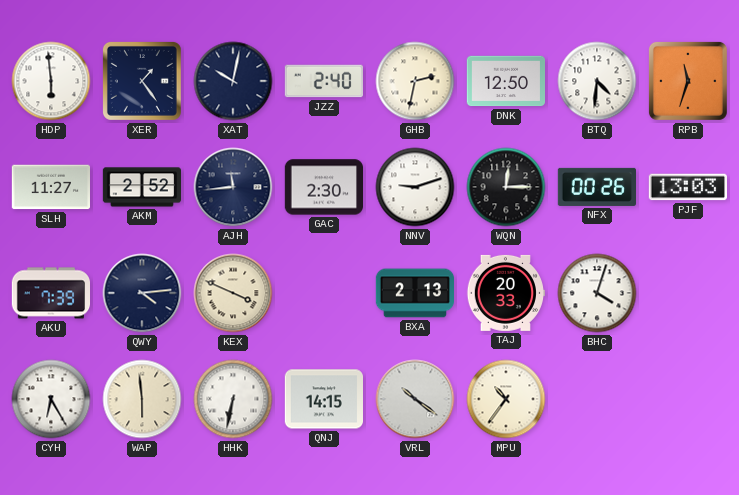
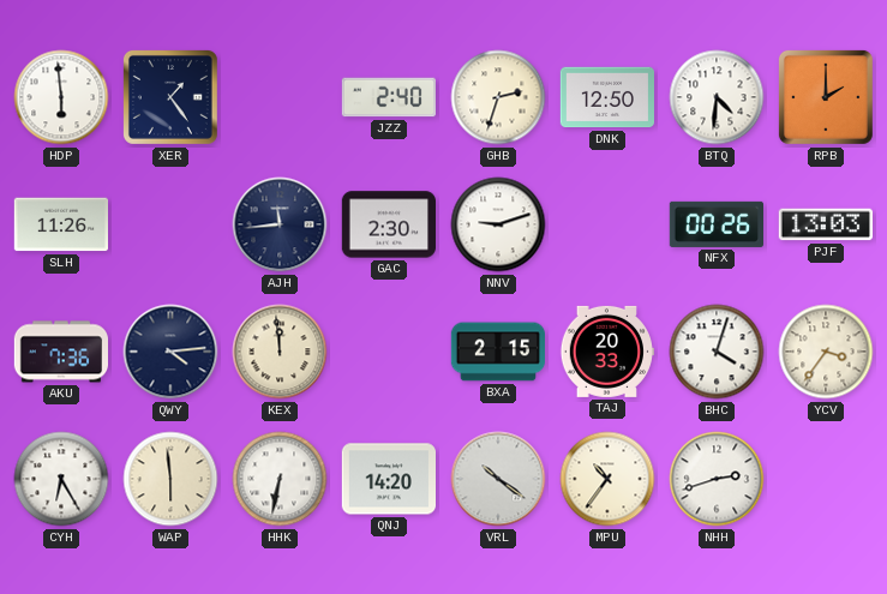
XAT: 10:02 -> none
GHB: 2:32 -> 2:33
RPB: 11:33 -> 2:00
SLH: 11:27 -> 11:26
AKM: 2:52 -> none
WQN: 12:15 -> none
AKU: 7:39 -> 7:36
KEX: 3:49 -> 11:59
BXA: 2:13 -> 2:15
YCV: none -> 3:36
QNJ: 14:15 -> 14:20
NHH: none -> 2:42
